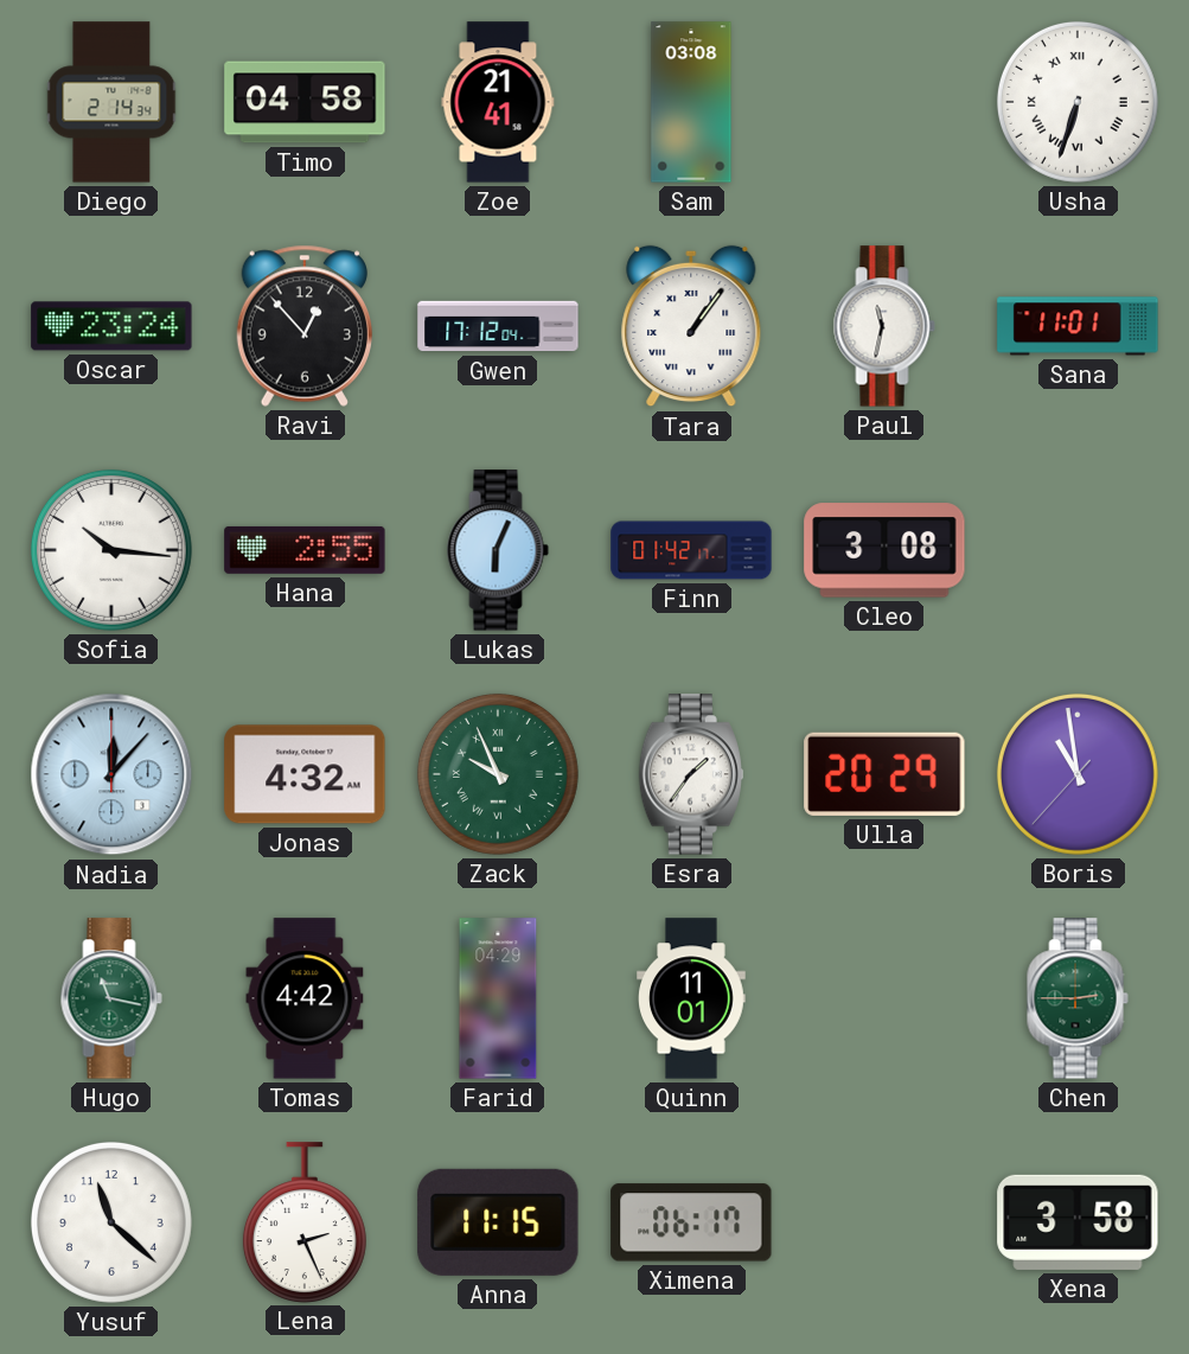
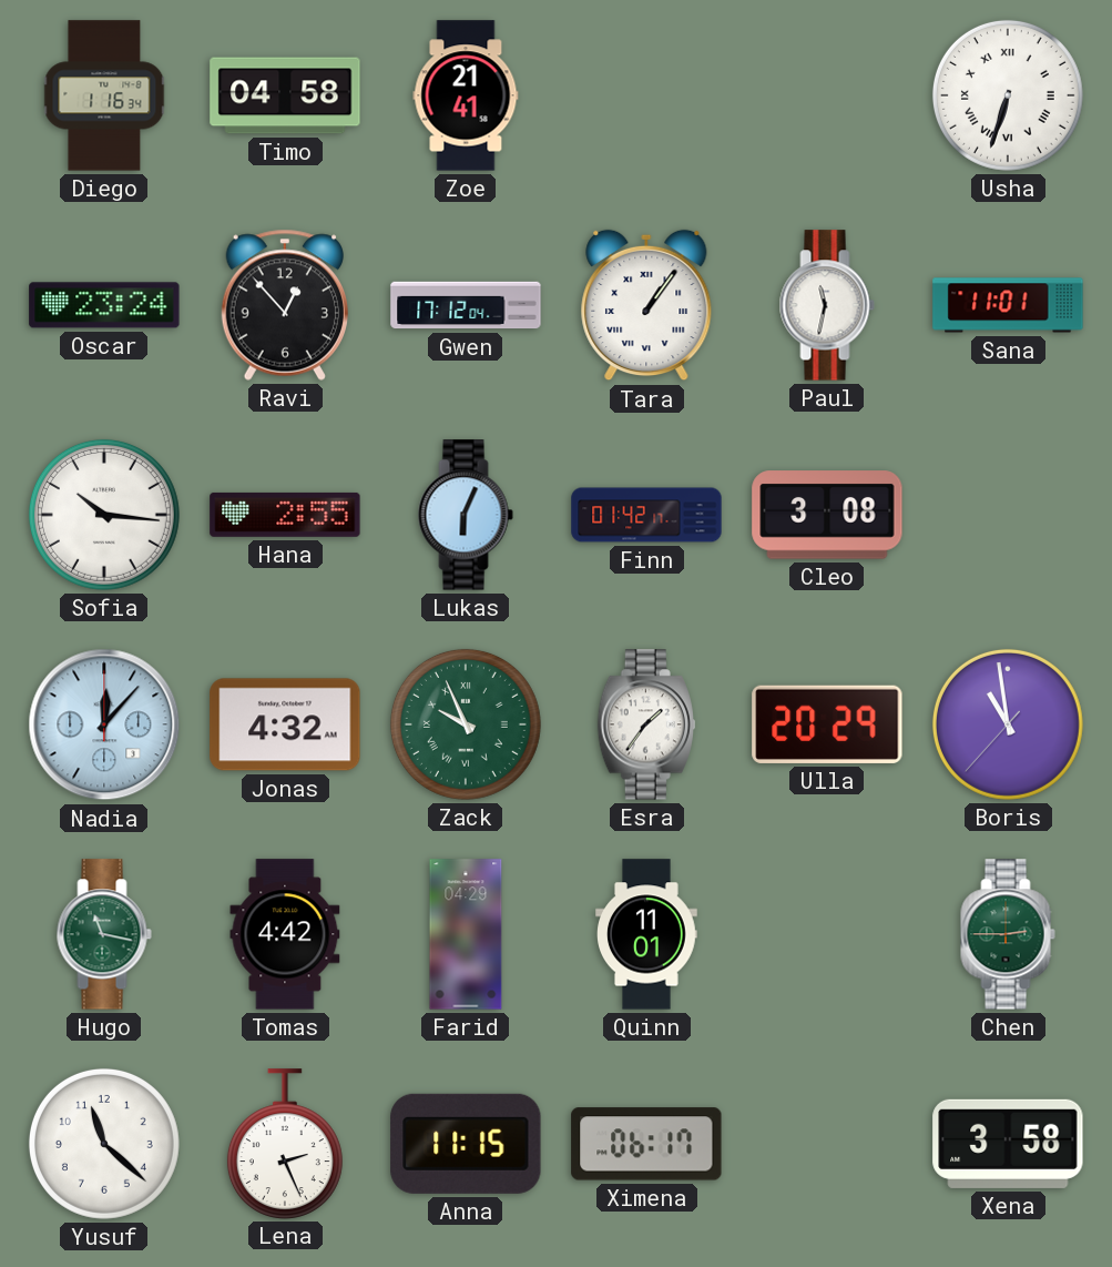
Diego: 2:14 -> 1:16
Sam: 03:08 -> none
